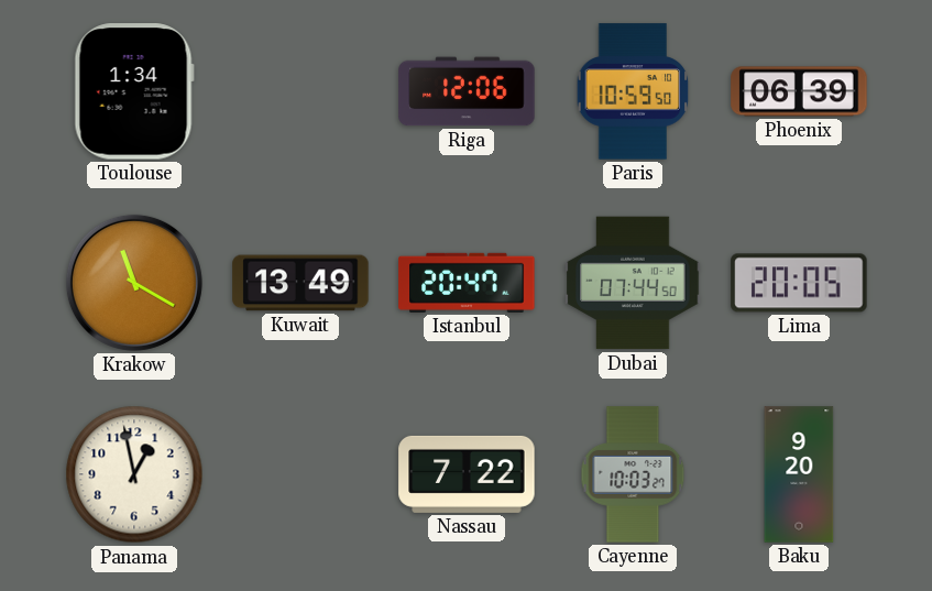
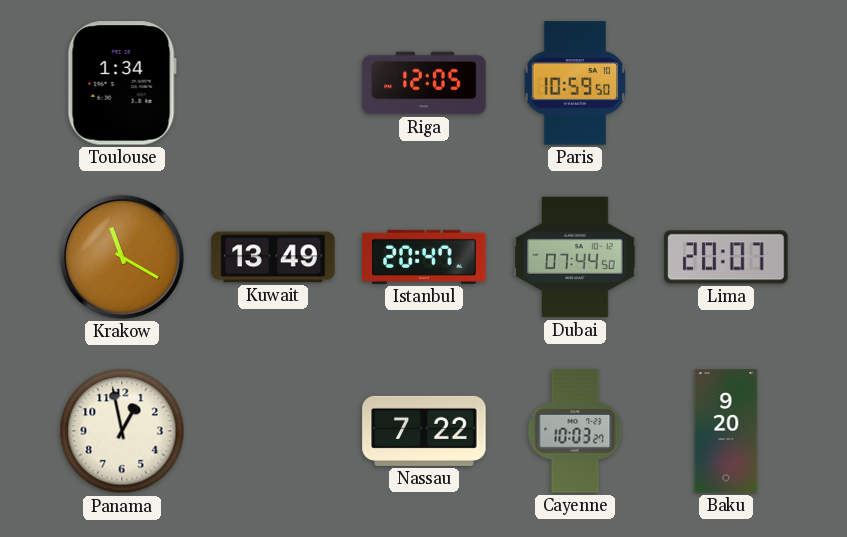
Riga: 12:06 -> 12:05
Phoenix: 06:39 -> none
Lima: 20:05 -> 20:07
